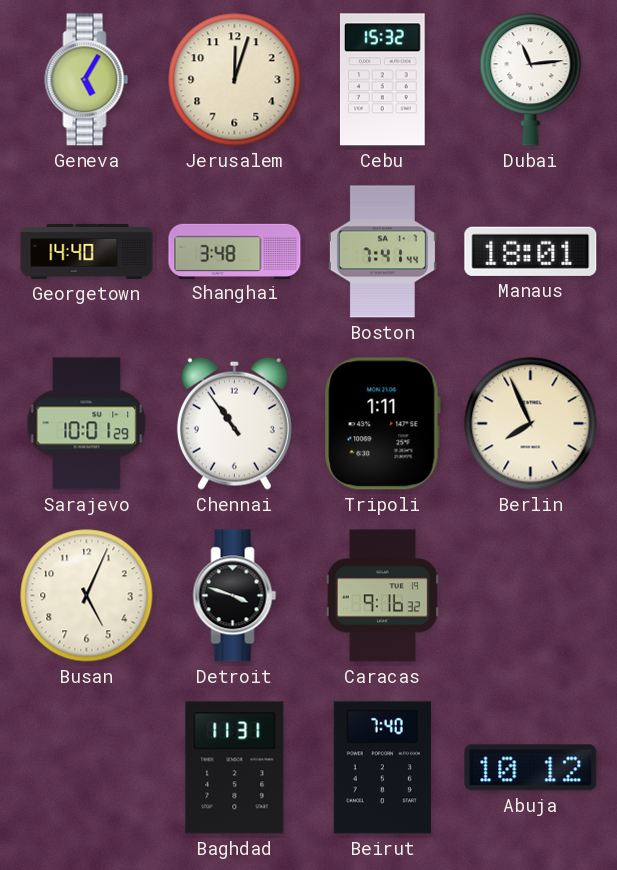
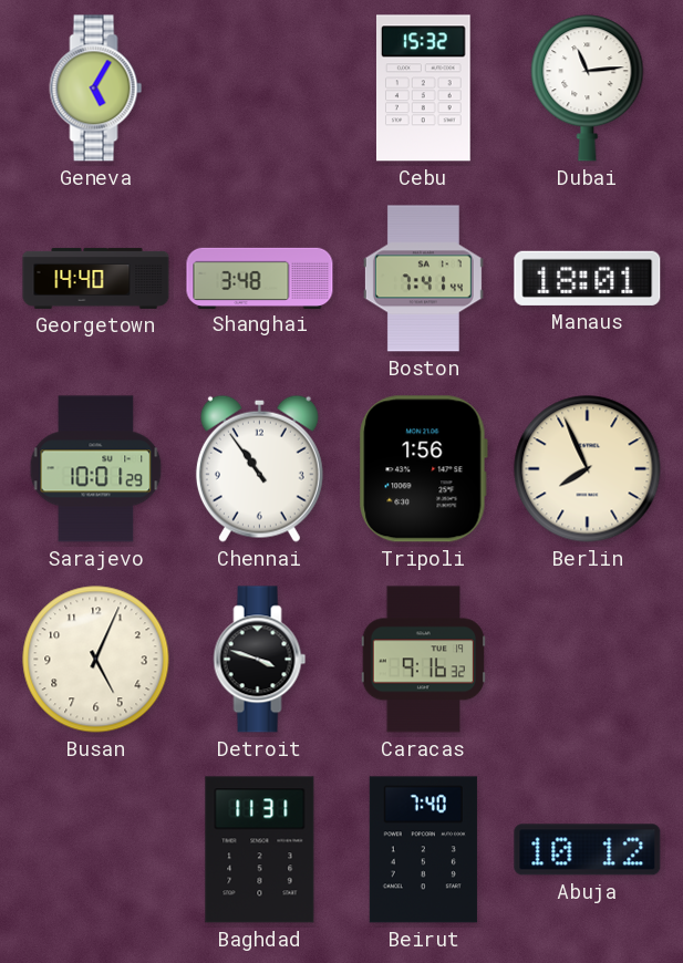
Jerusalem: 12:03 -> none
Tripoli: 1:11 -> 1:56
